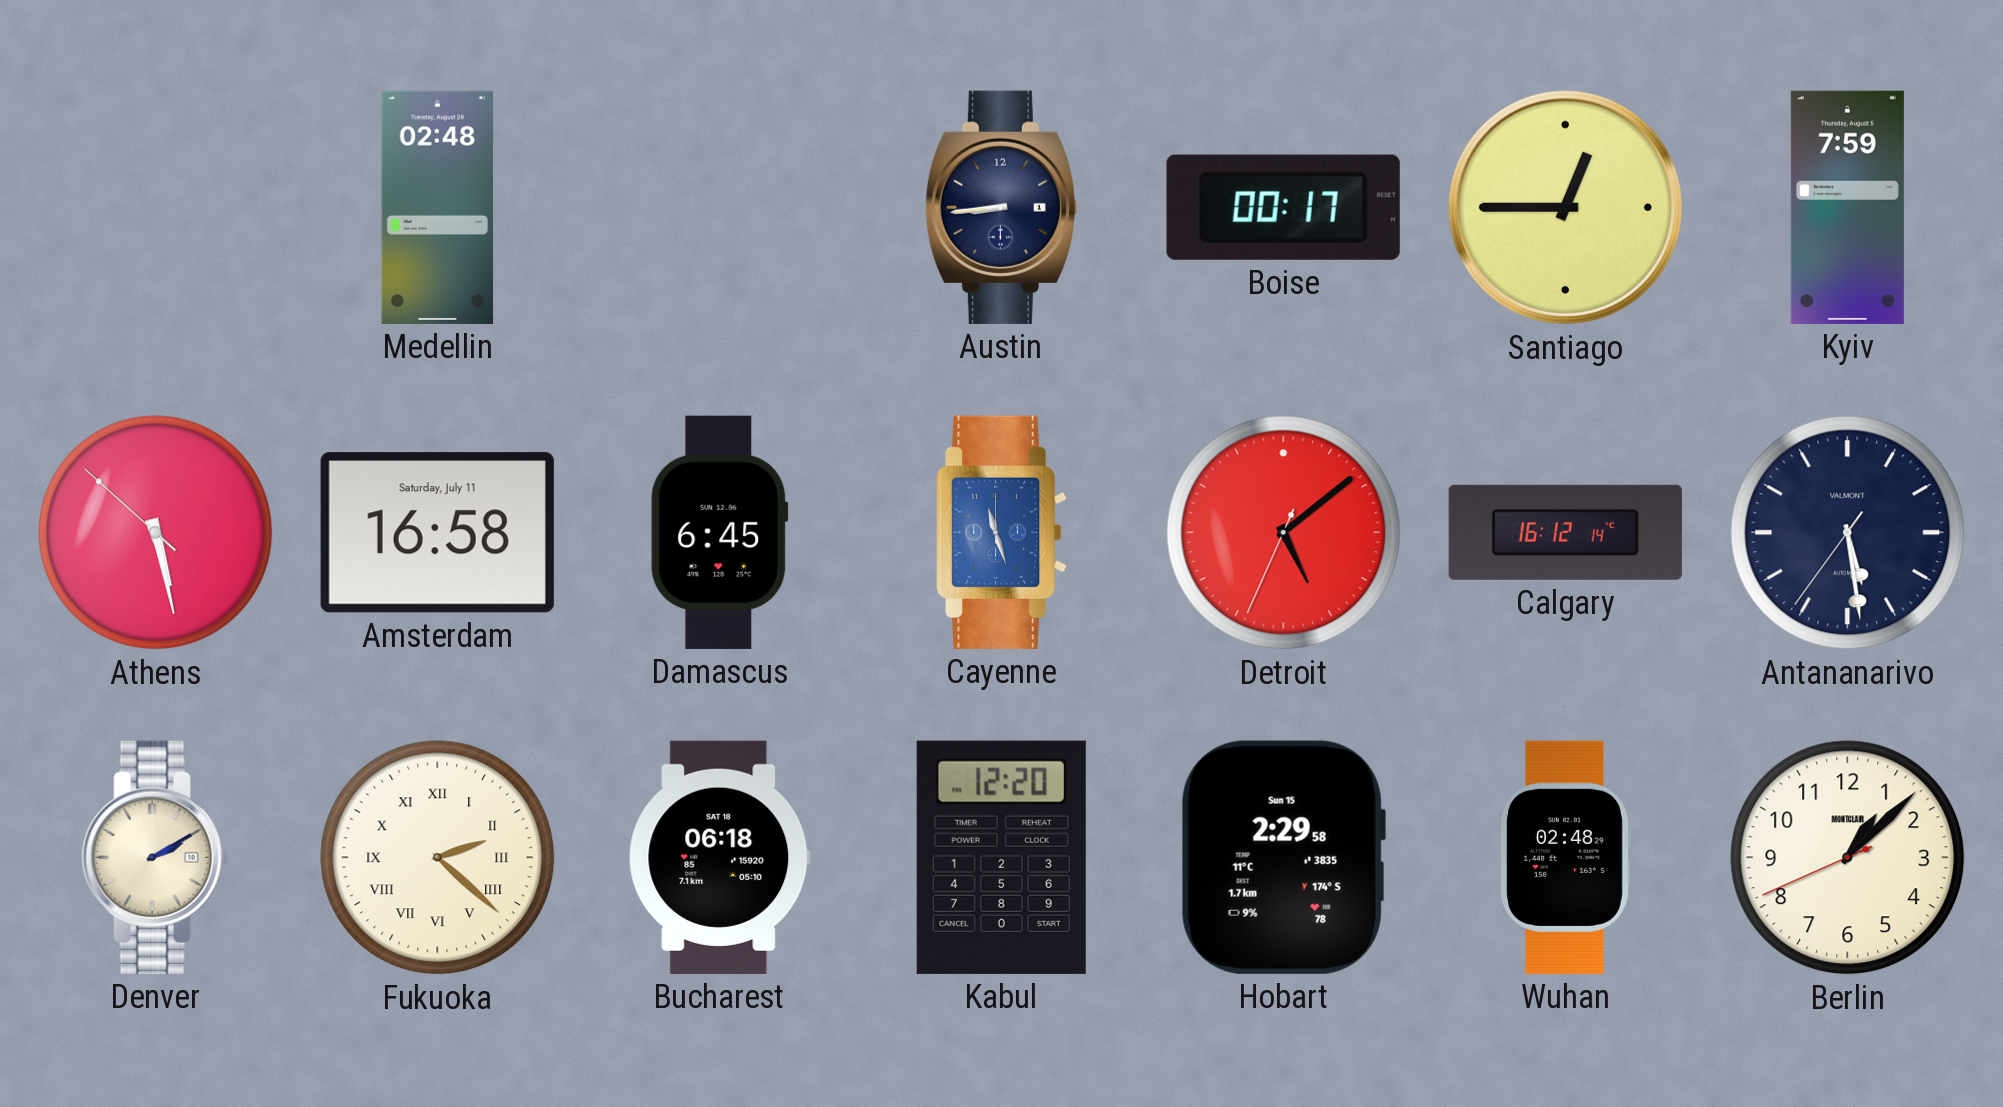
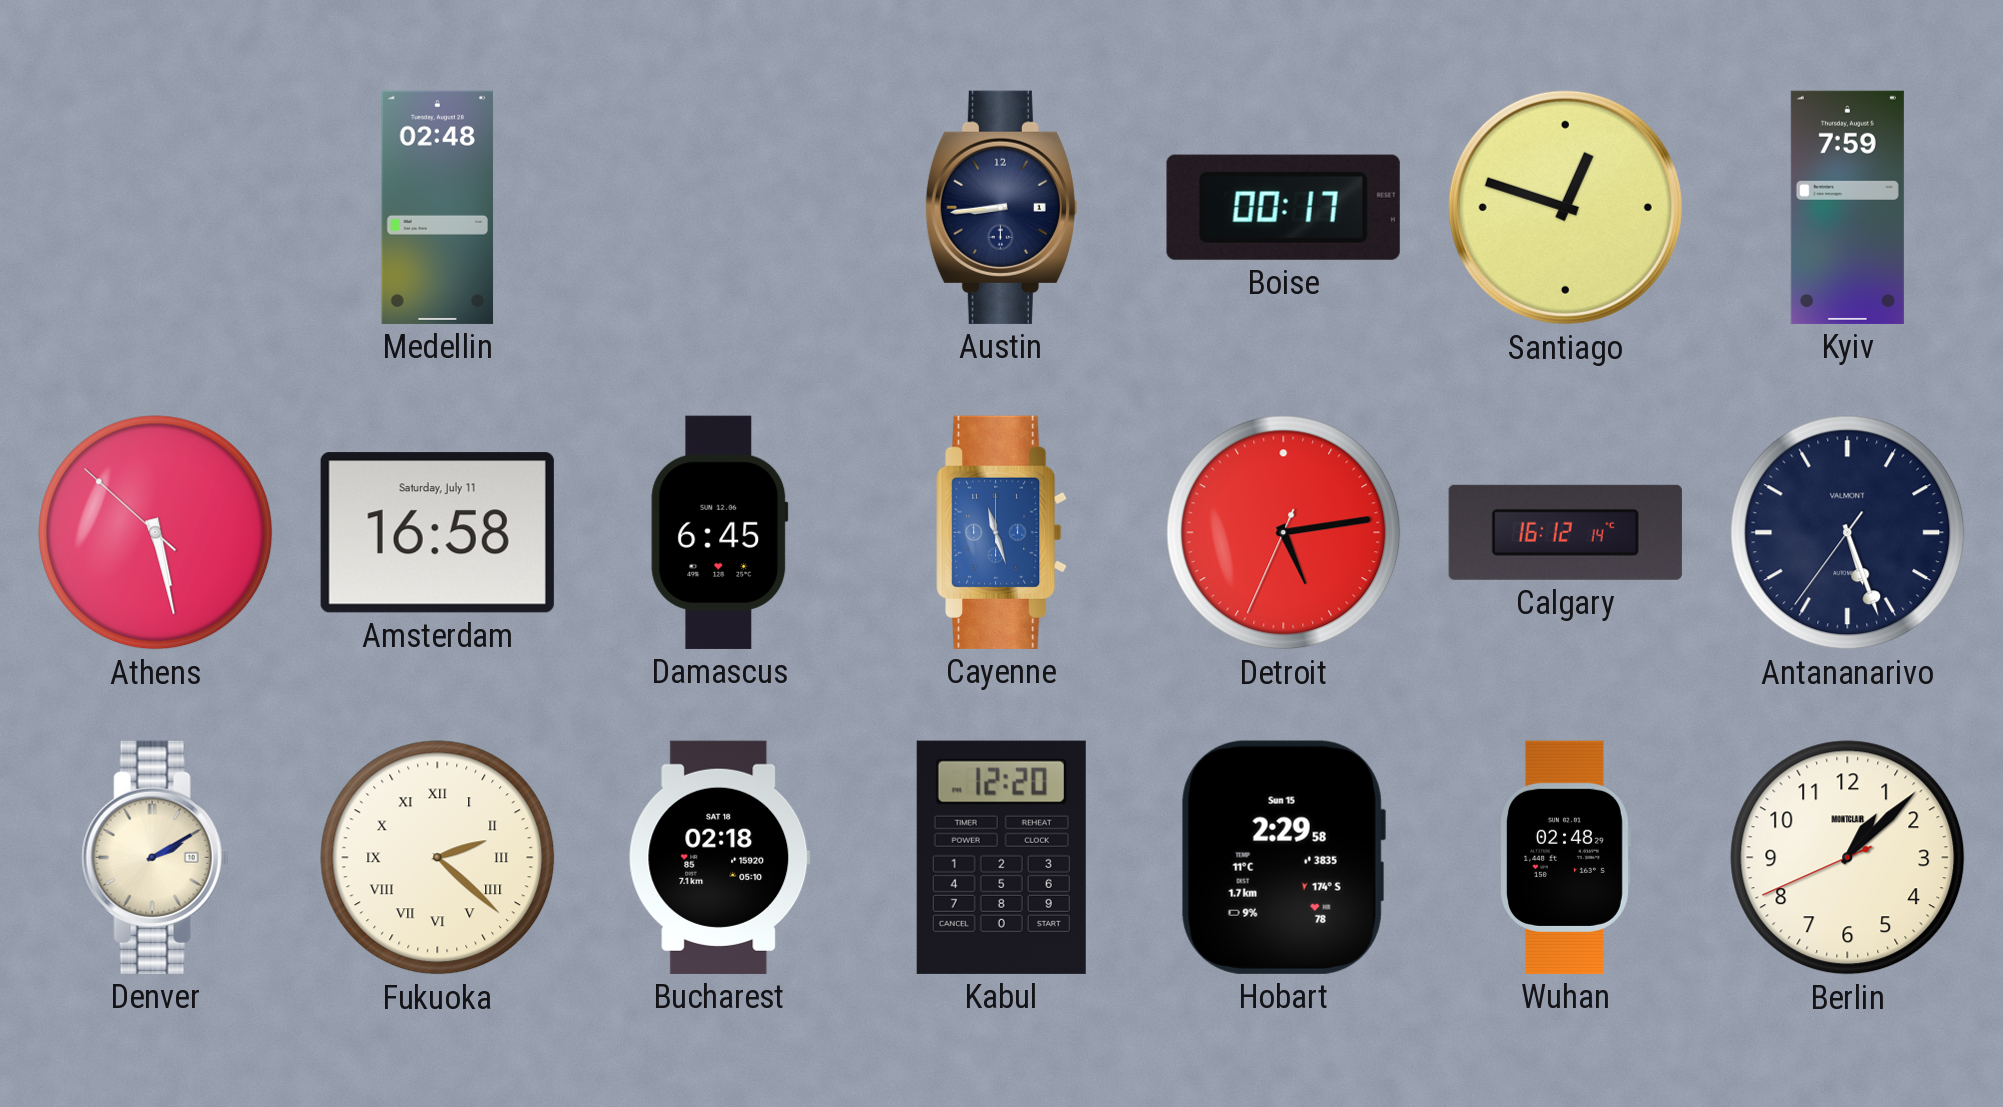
Santiago: 12:45 -> 12:48
Detroit: 5:08 -> 5:13
Antananarivo: 5:28 -> 5:26
Bucharest: 06:18 -> 02:18
